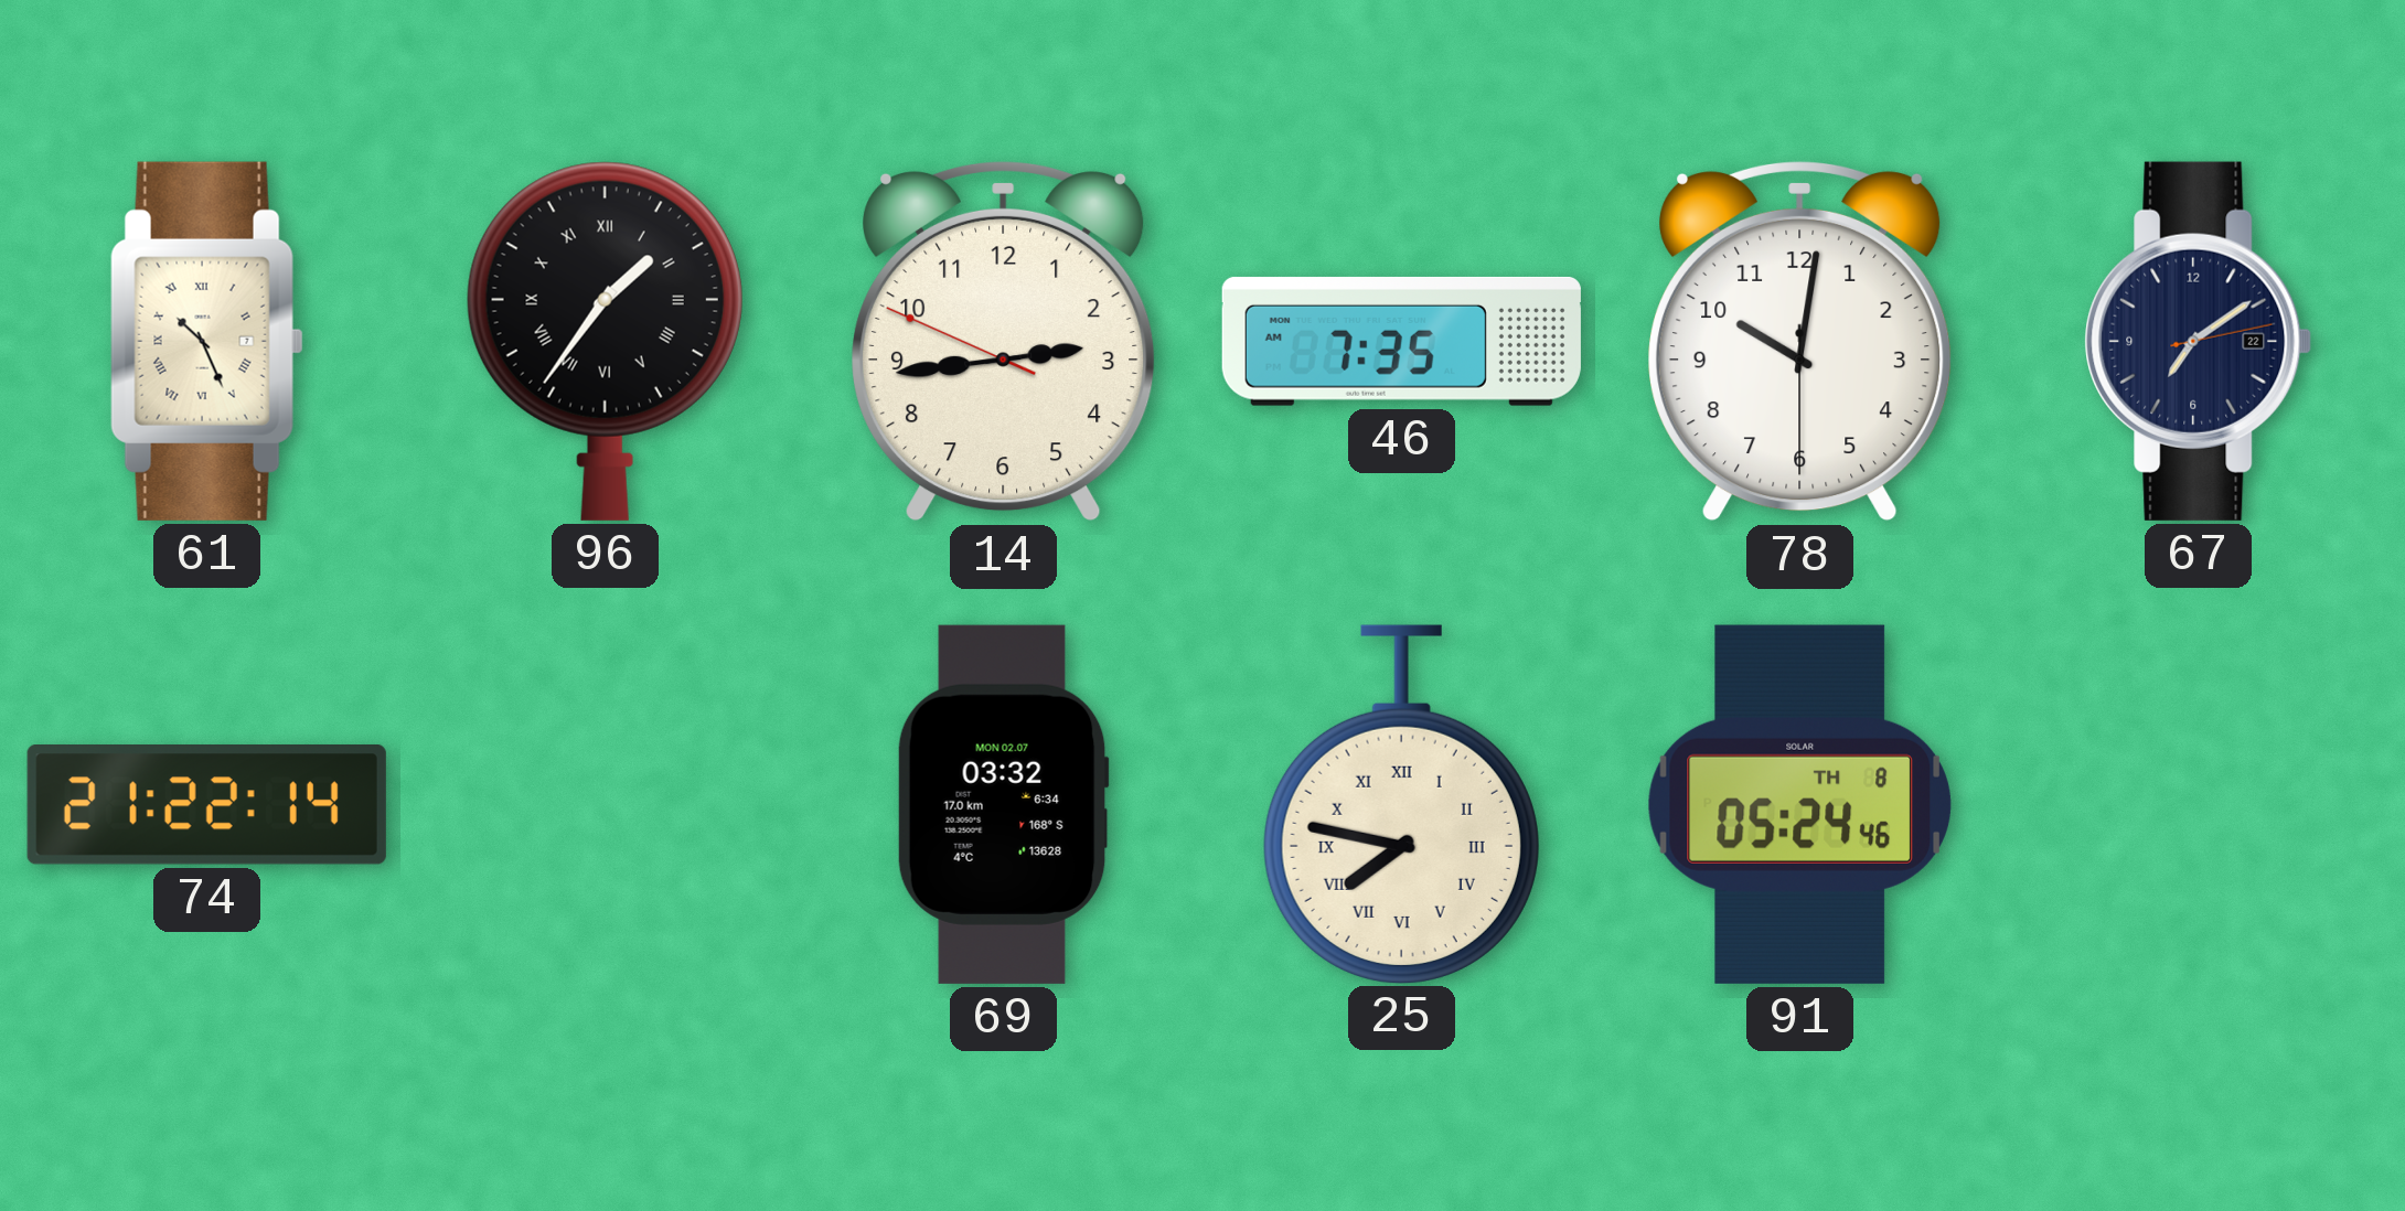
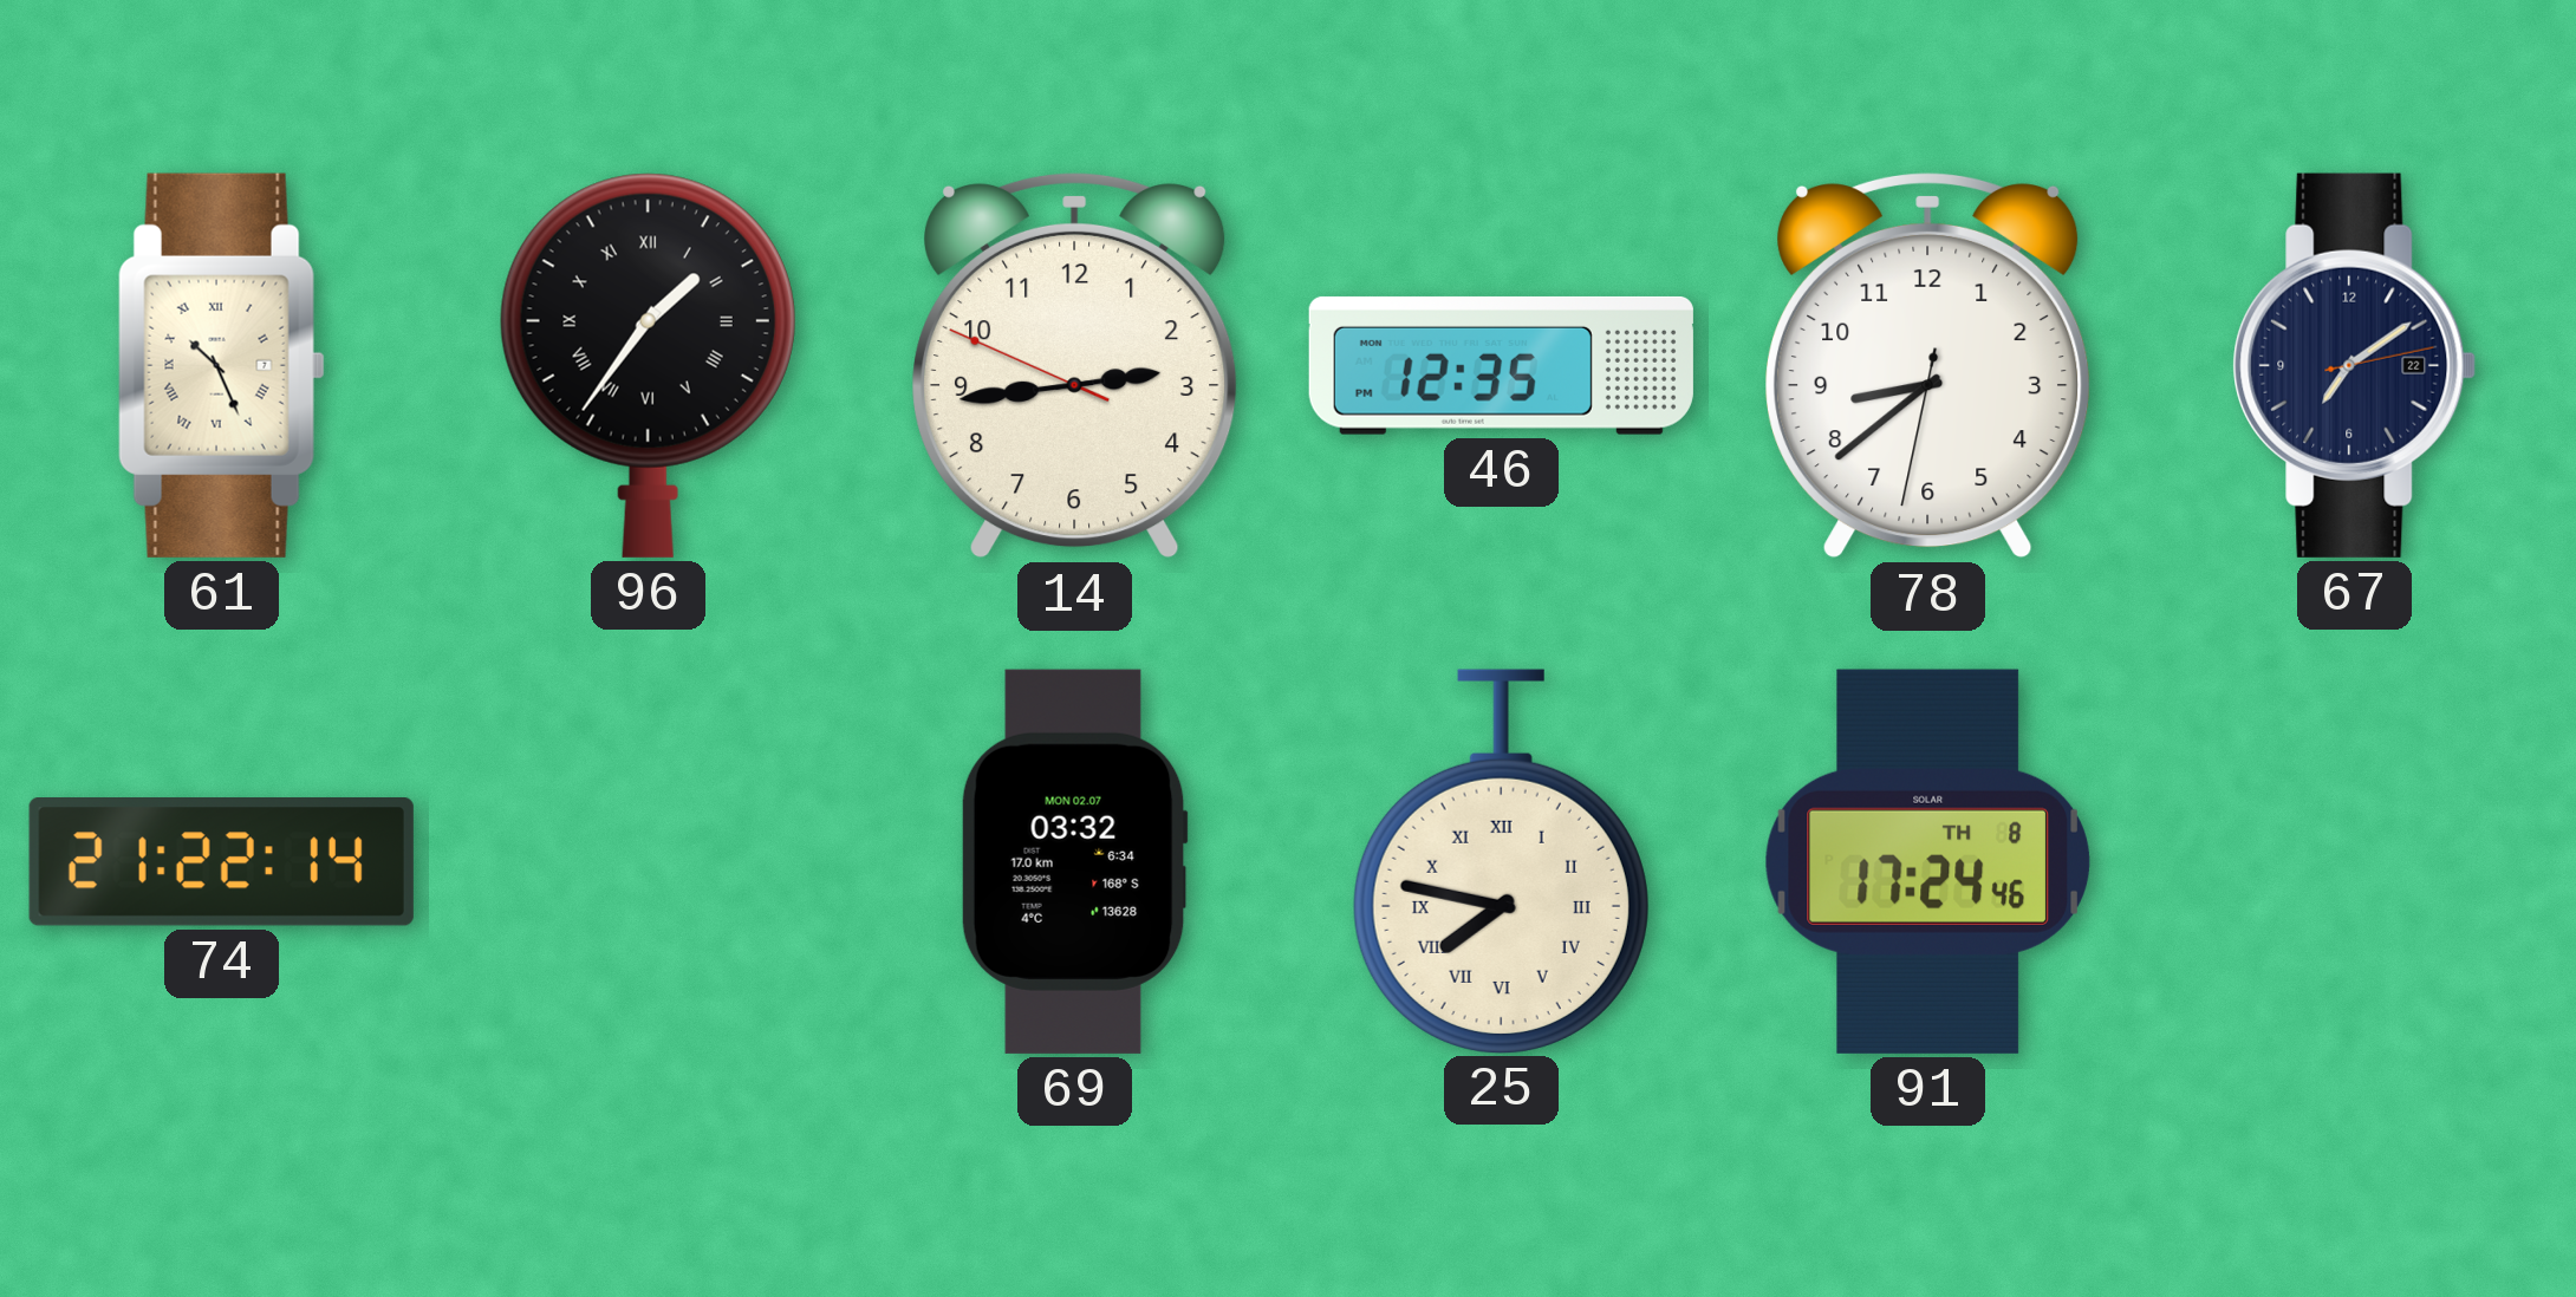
46: 7:35 -> 12:35
78: 10:01 -> 8:38
91: 05:24 -> 17:24
